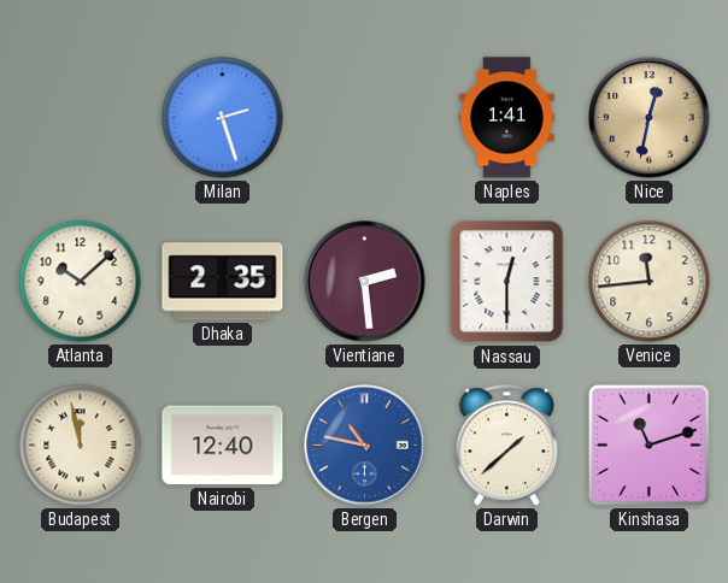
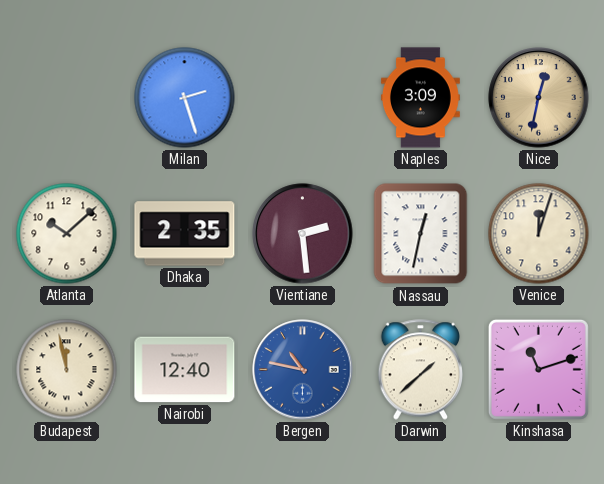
Naples: 1:41 -> 3:09
Nassau: 12:30 -> 12:32
Venice: 11:44 -> 12:03
